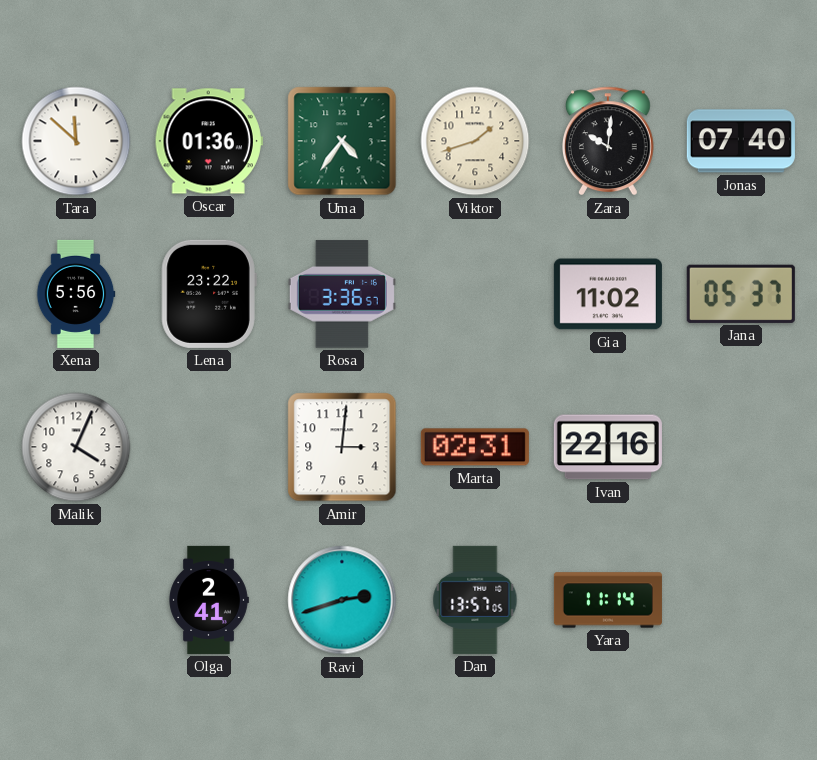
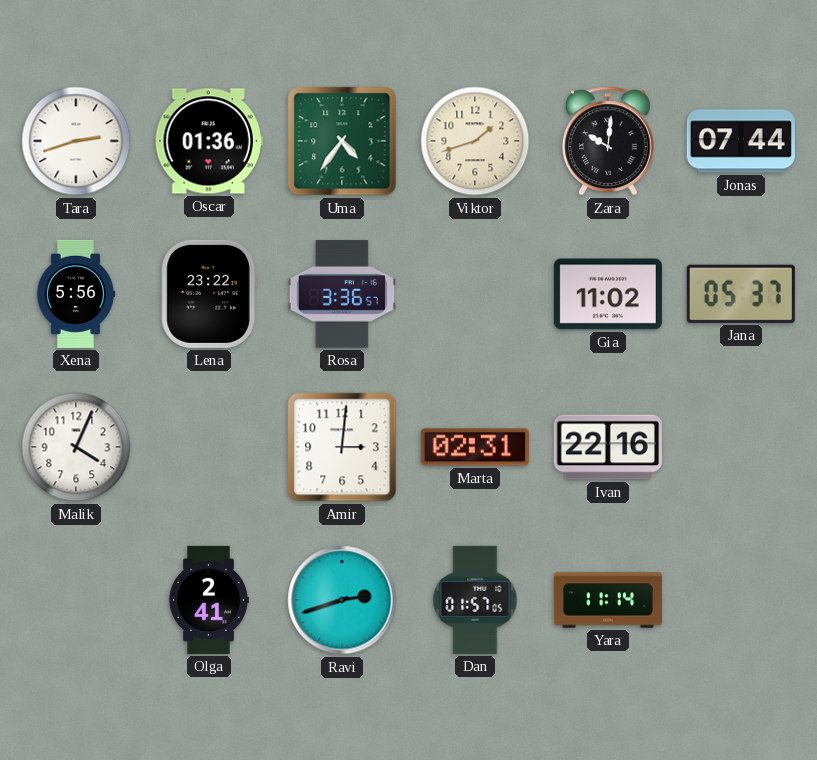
Tara: 11:52 -> 2:42
Jonas: 07:40 -> 07:44
Dan: 13:57 -> 01:57
